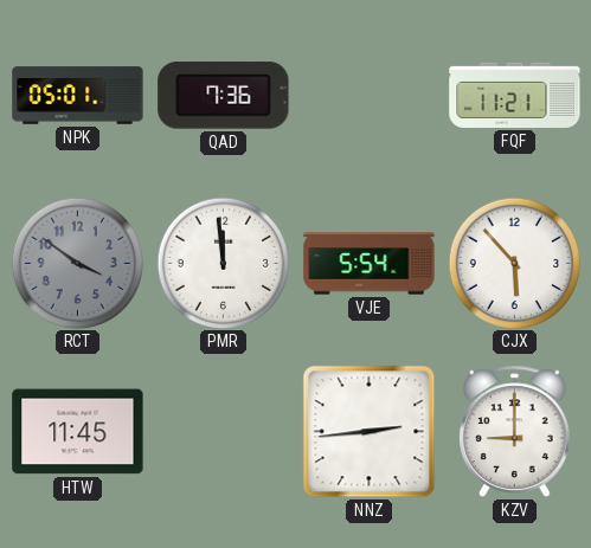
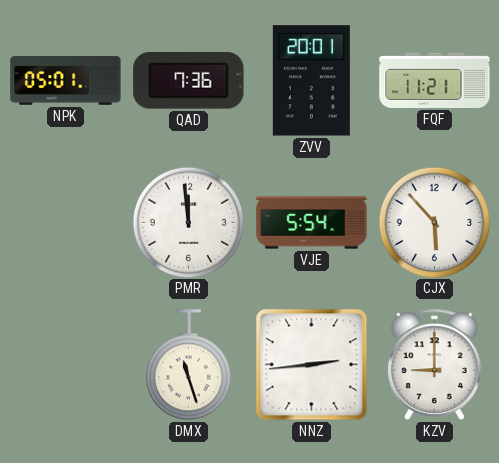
ZVV: none -> 20:01
RCT: 3:51 -> none
HTW: 11:45 -> none
DMX: none -> 11:27
